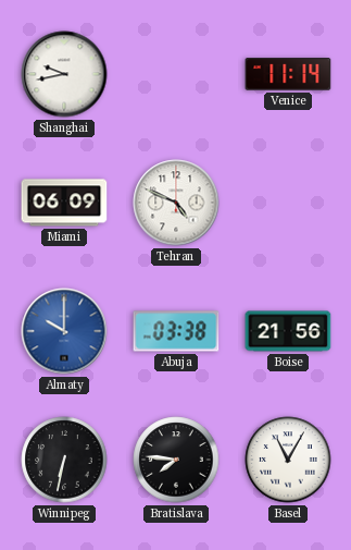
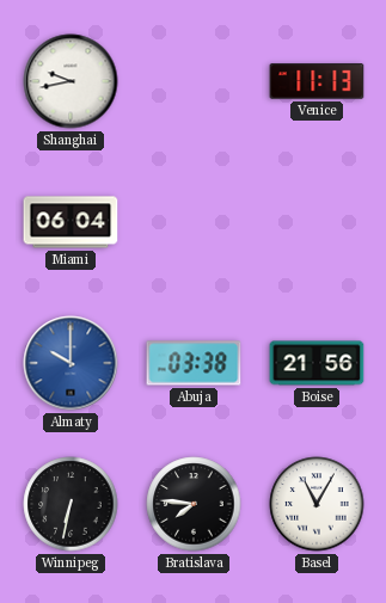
Venice: 11:14 -> 11:13
Miami: 06:09 -> 06:04
Tehran: 4:49 -> none
